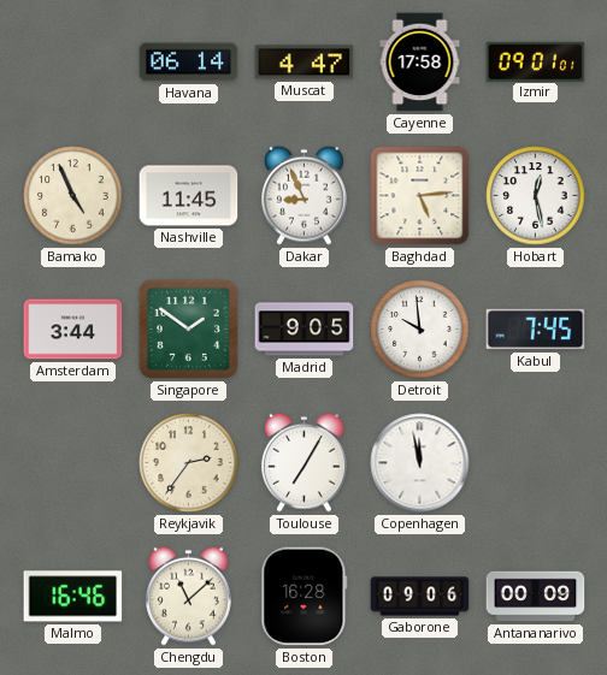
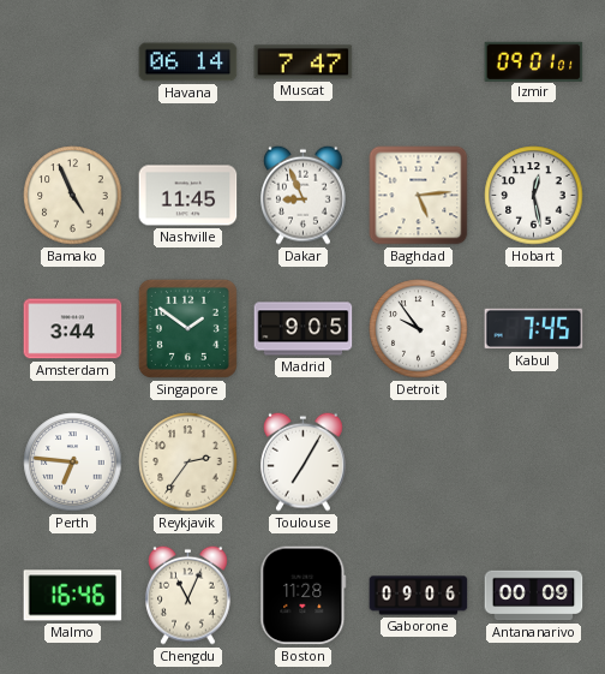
Muscat: 4:47 -> 7:47
Cayenne: 17:58 -> none
Detroit: 9:59 -> 9:54
Perth: none -> 6:46
Copenhagen: 11:58 -> none
Chengdu: 11:08 -> 11:04
Boston: 16:28 -> 11:28
